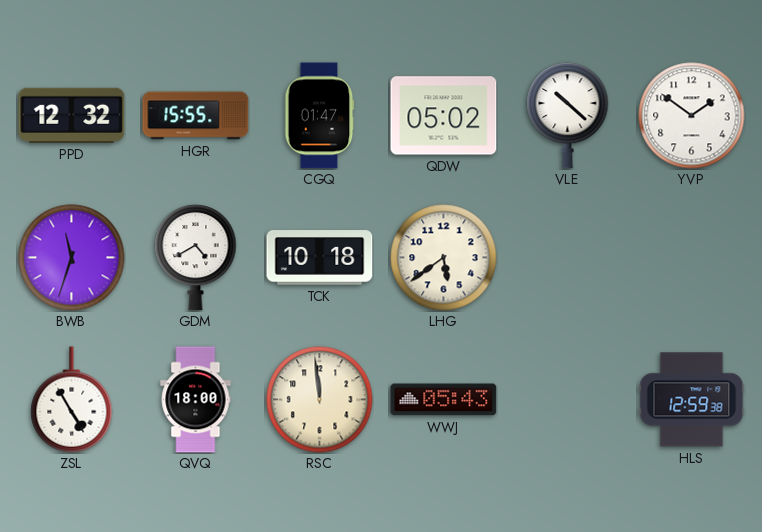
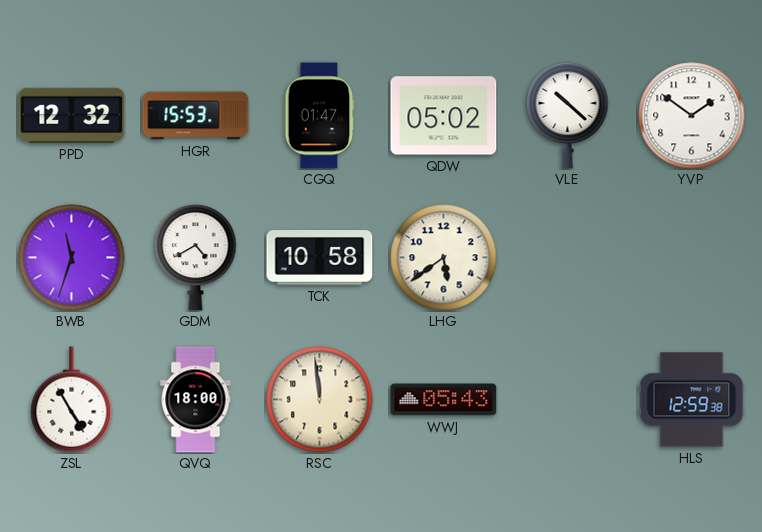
HGR: 15:55 -> 15:53
TCK: 10:18 -> 10:58
